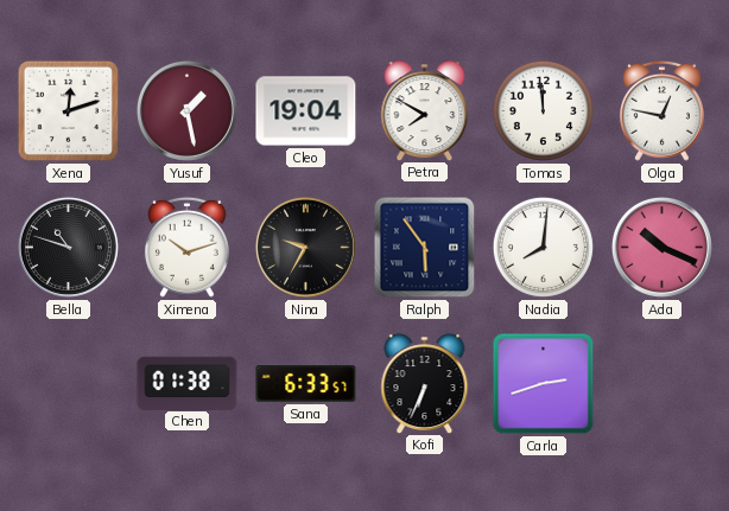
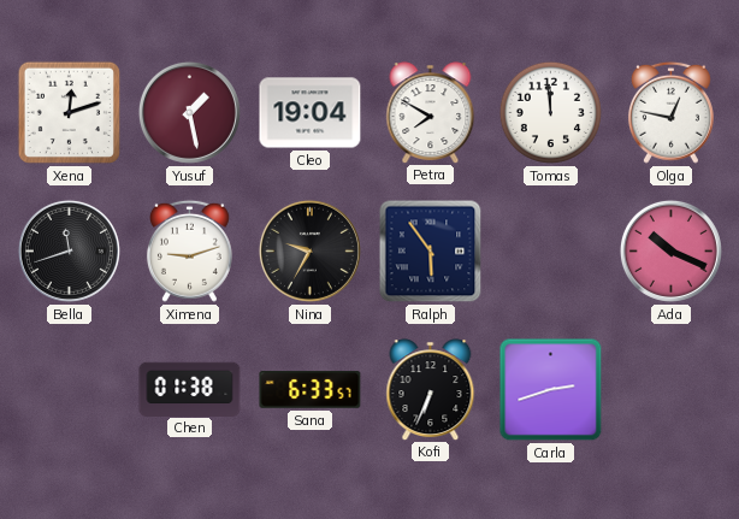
Bella: 10:48 -> 11:42
Ximena: 10:12 -> 9:12
Nadia: 8:01 -> none
